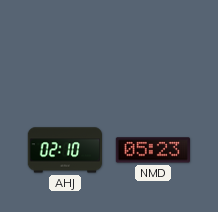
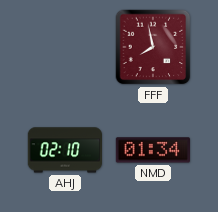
FFF: none -> 7:58
NMD: 05:23 -> 01:34
